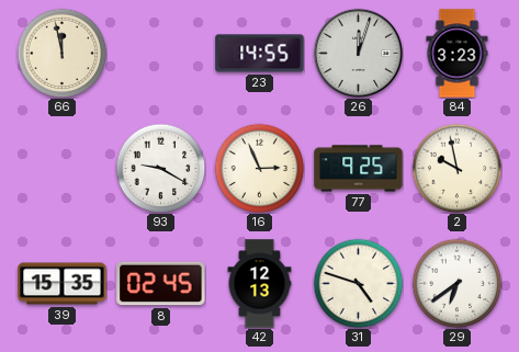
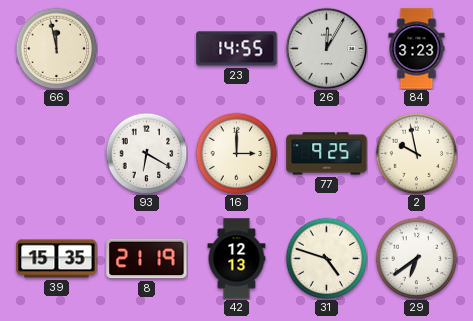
26: 12:03 -> 12:05
93: 9:20 -> 6:20
16: 2:56 -> 3:00
8: 02:45 -> 21:19
